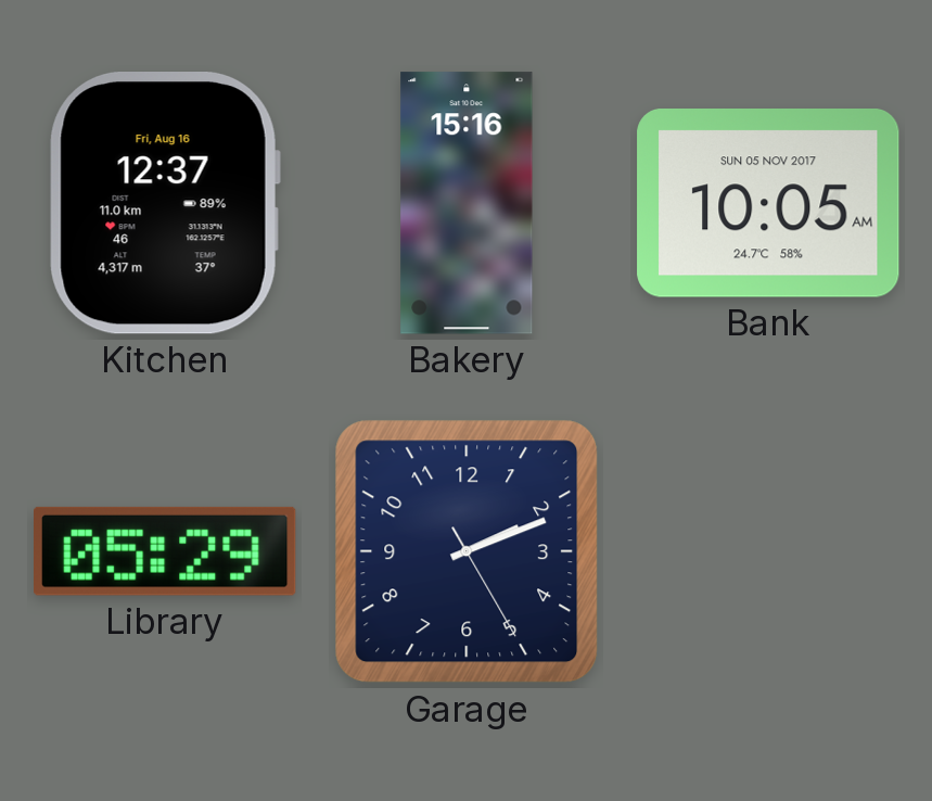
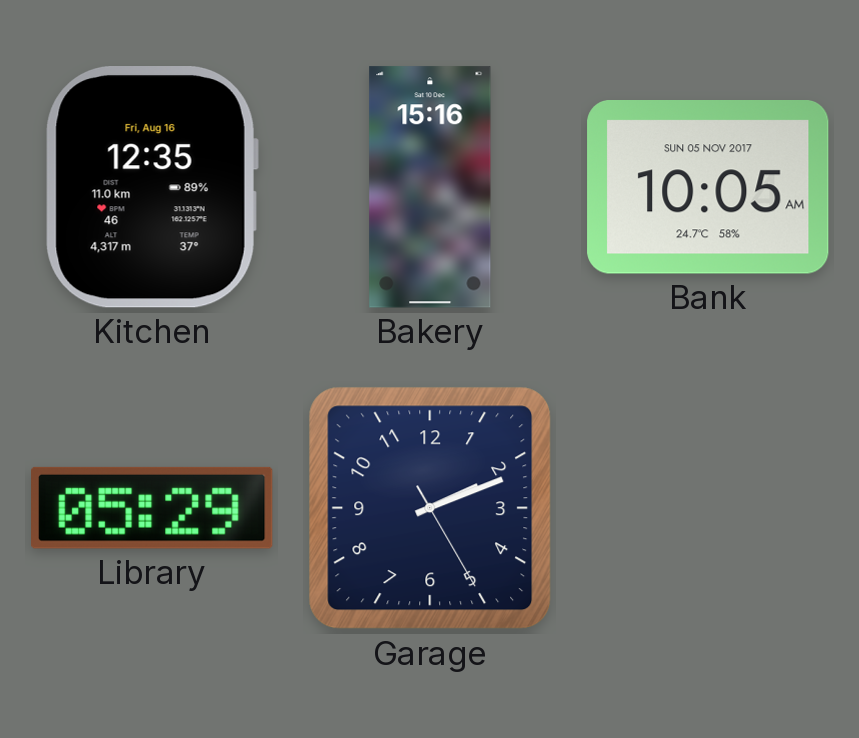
Kitchen: 12:37 -> 12:35
